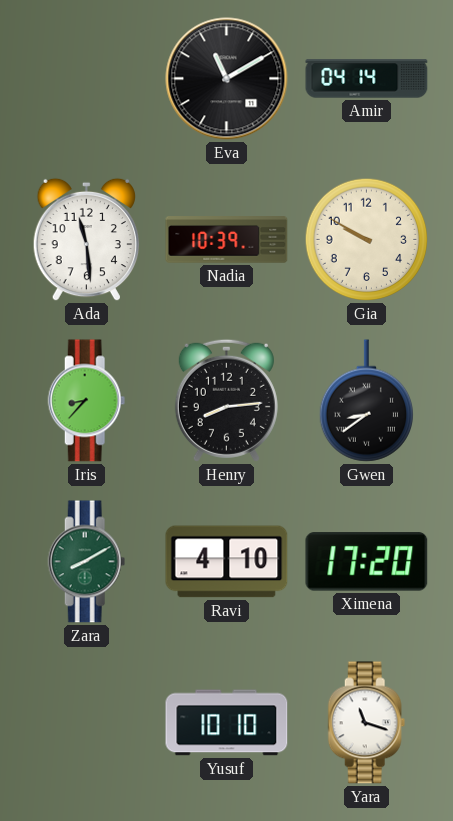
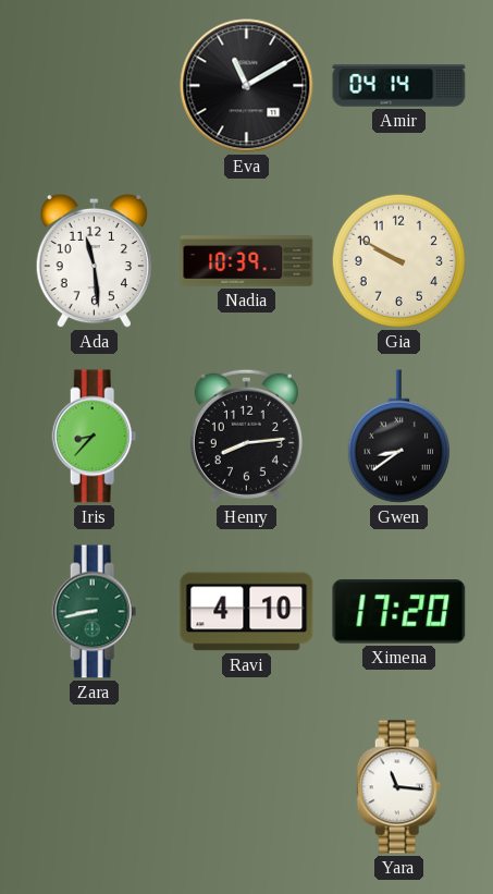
Zara: 8:10 -> 8:43
Yusuf: 10:10 -> none
Yara: 11:18 -> 11:16
